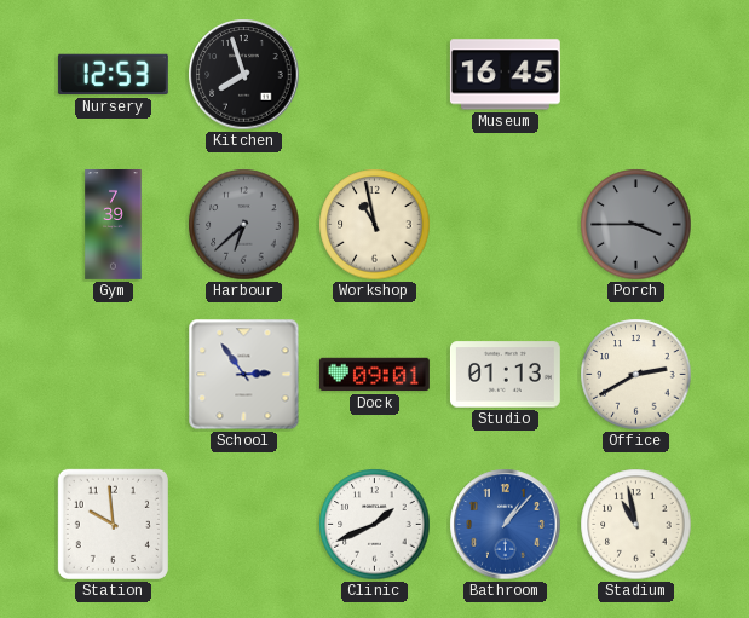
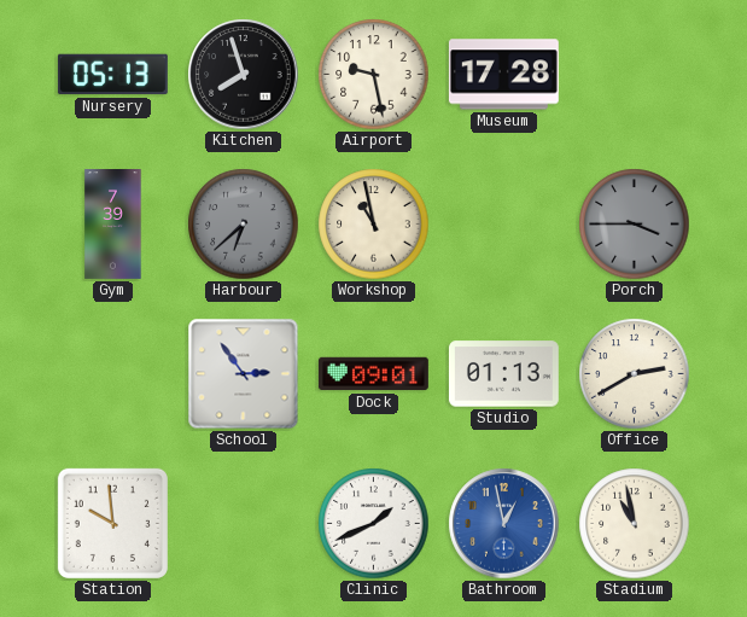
Nursery: 12:53 -> 05:13
Airport: none -> 9:28
Museum: 16:45 -> 17:28
Bathroom: 1:07 -> 12:58
